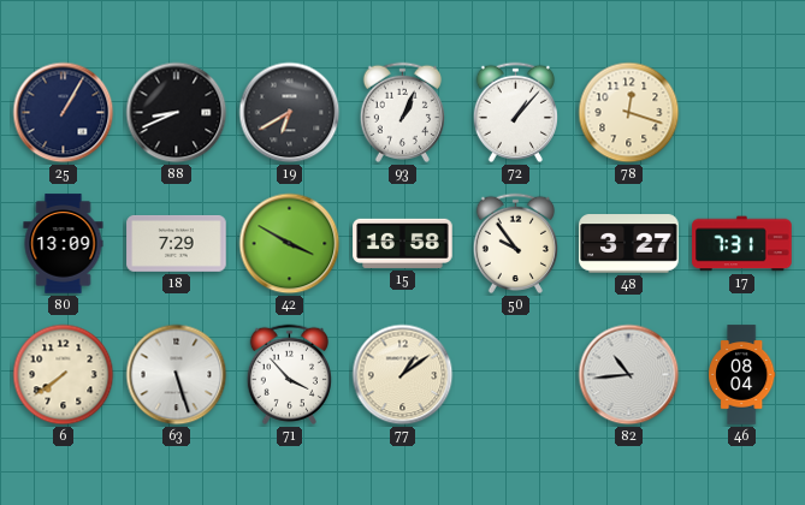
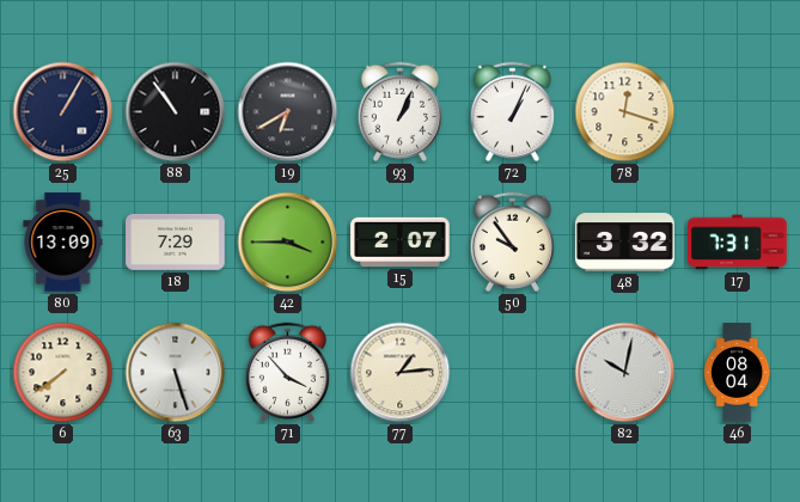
88: 8:41 -> 10:54
72: 1:07 -> 1:04
42: 3:50 -> 3:45
15: 16:58 -> 2:07
48: 3:27 -> 3:32
77: 1:09 -> 1:14
82: 10:44 -> 10:02
